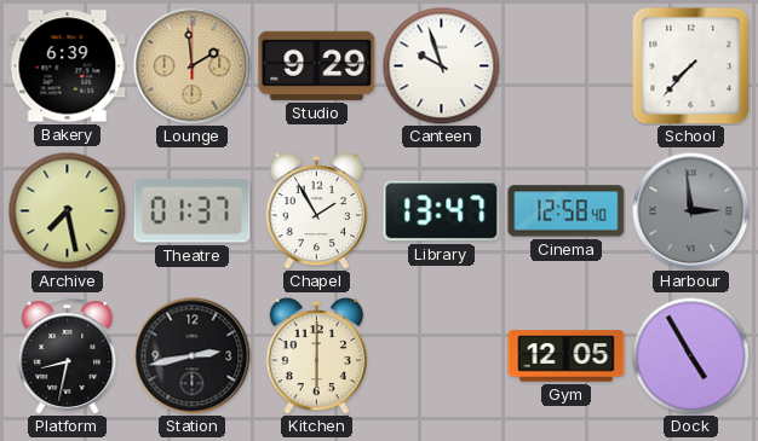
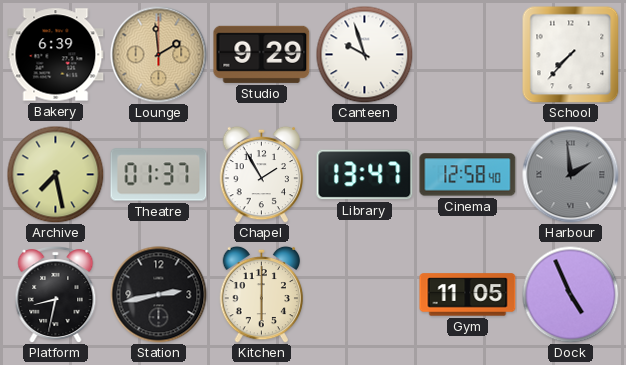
Harbour: 2:59 -> 1:59
Gym: 12:05 -> 11:05
Dock: 4:55 -> 4:56
